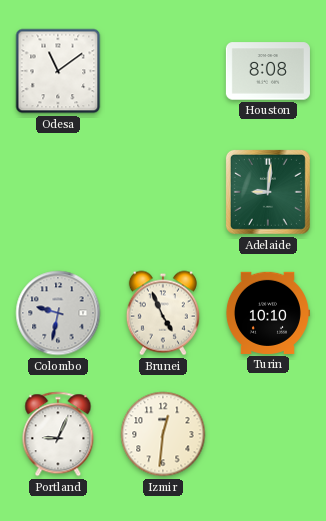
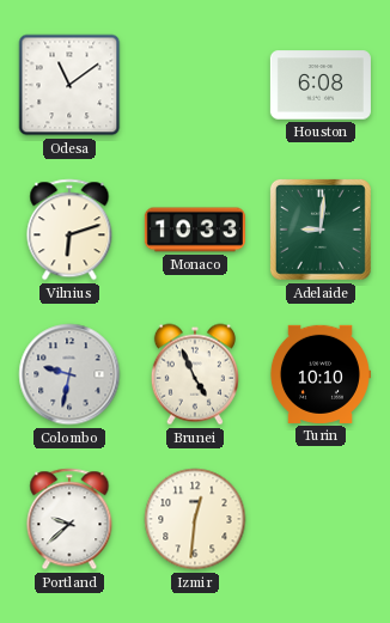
Houston: 8:08 -> 6:08
Vilnius: none -> 6:12
Monaco: none -> 10:33
Portland: 9:04 -> 9:38
